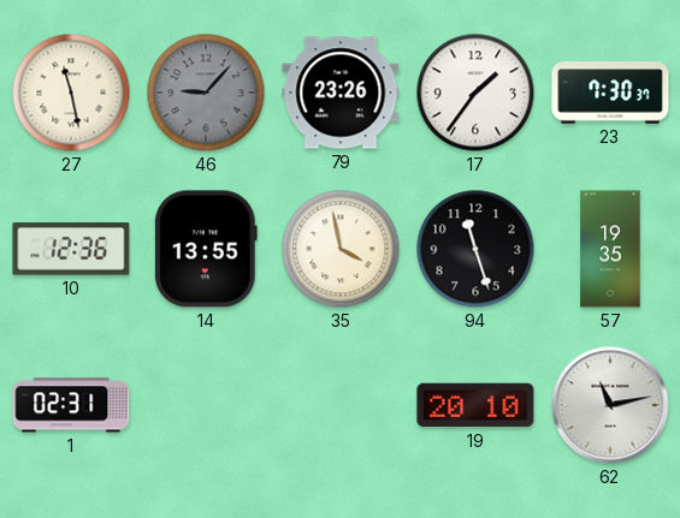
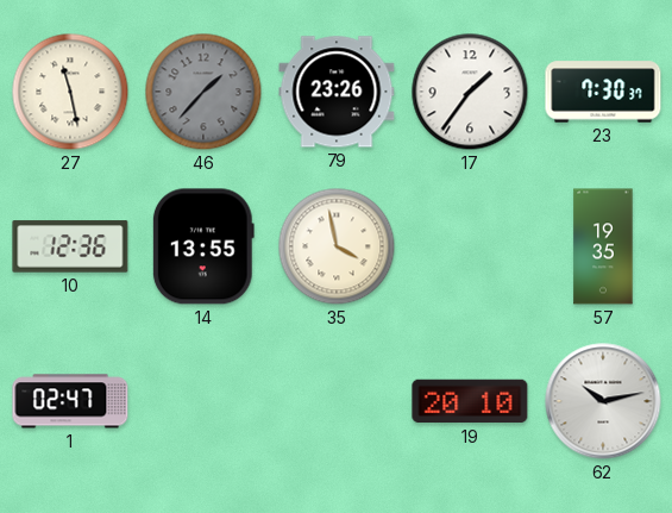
46: 9:07 -> 1:37
94: 11:27 -> none
1: 02:31 -> 02:47
62: 11:13 -> 10:13
